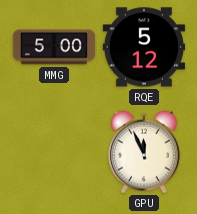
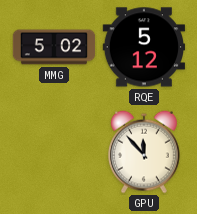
MMG: 5:00 -> 5:02
GPU: 11:56 -> 11:53
